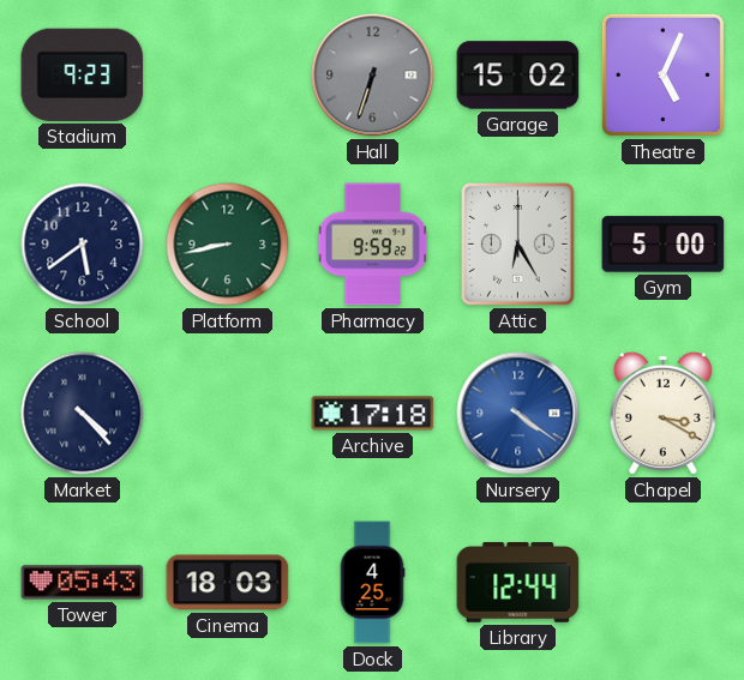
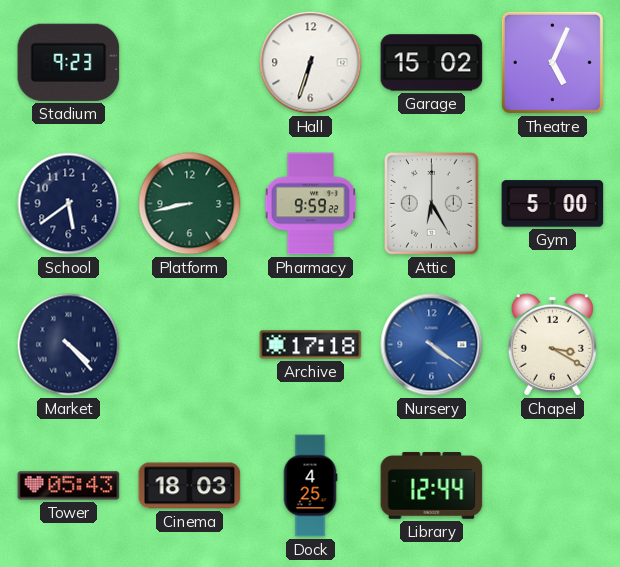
Hall dial: grey -> white
